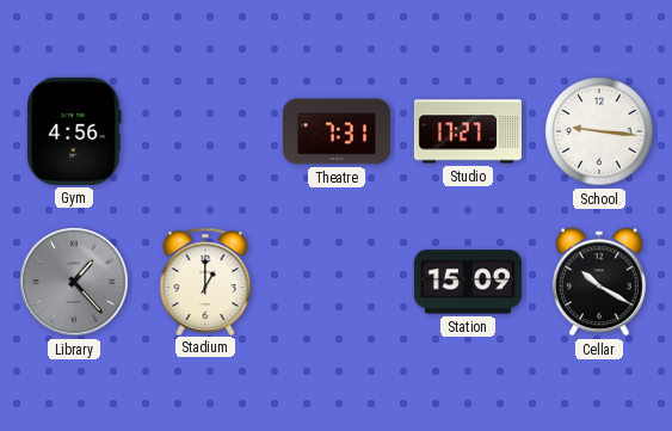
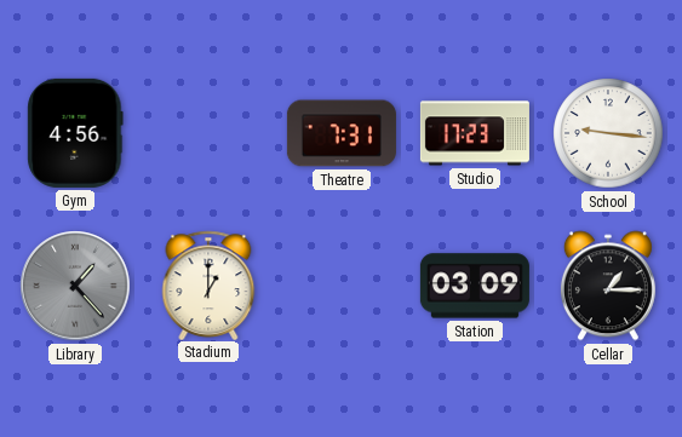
Studio: 17:27 -> 17:23
Station: 15:09 -> 03:09
Cellar: 10:20 -> 1:15
